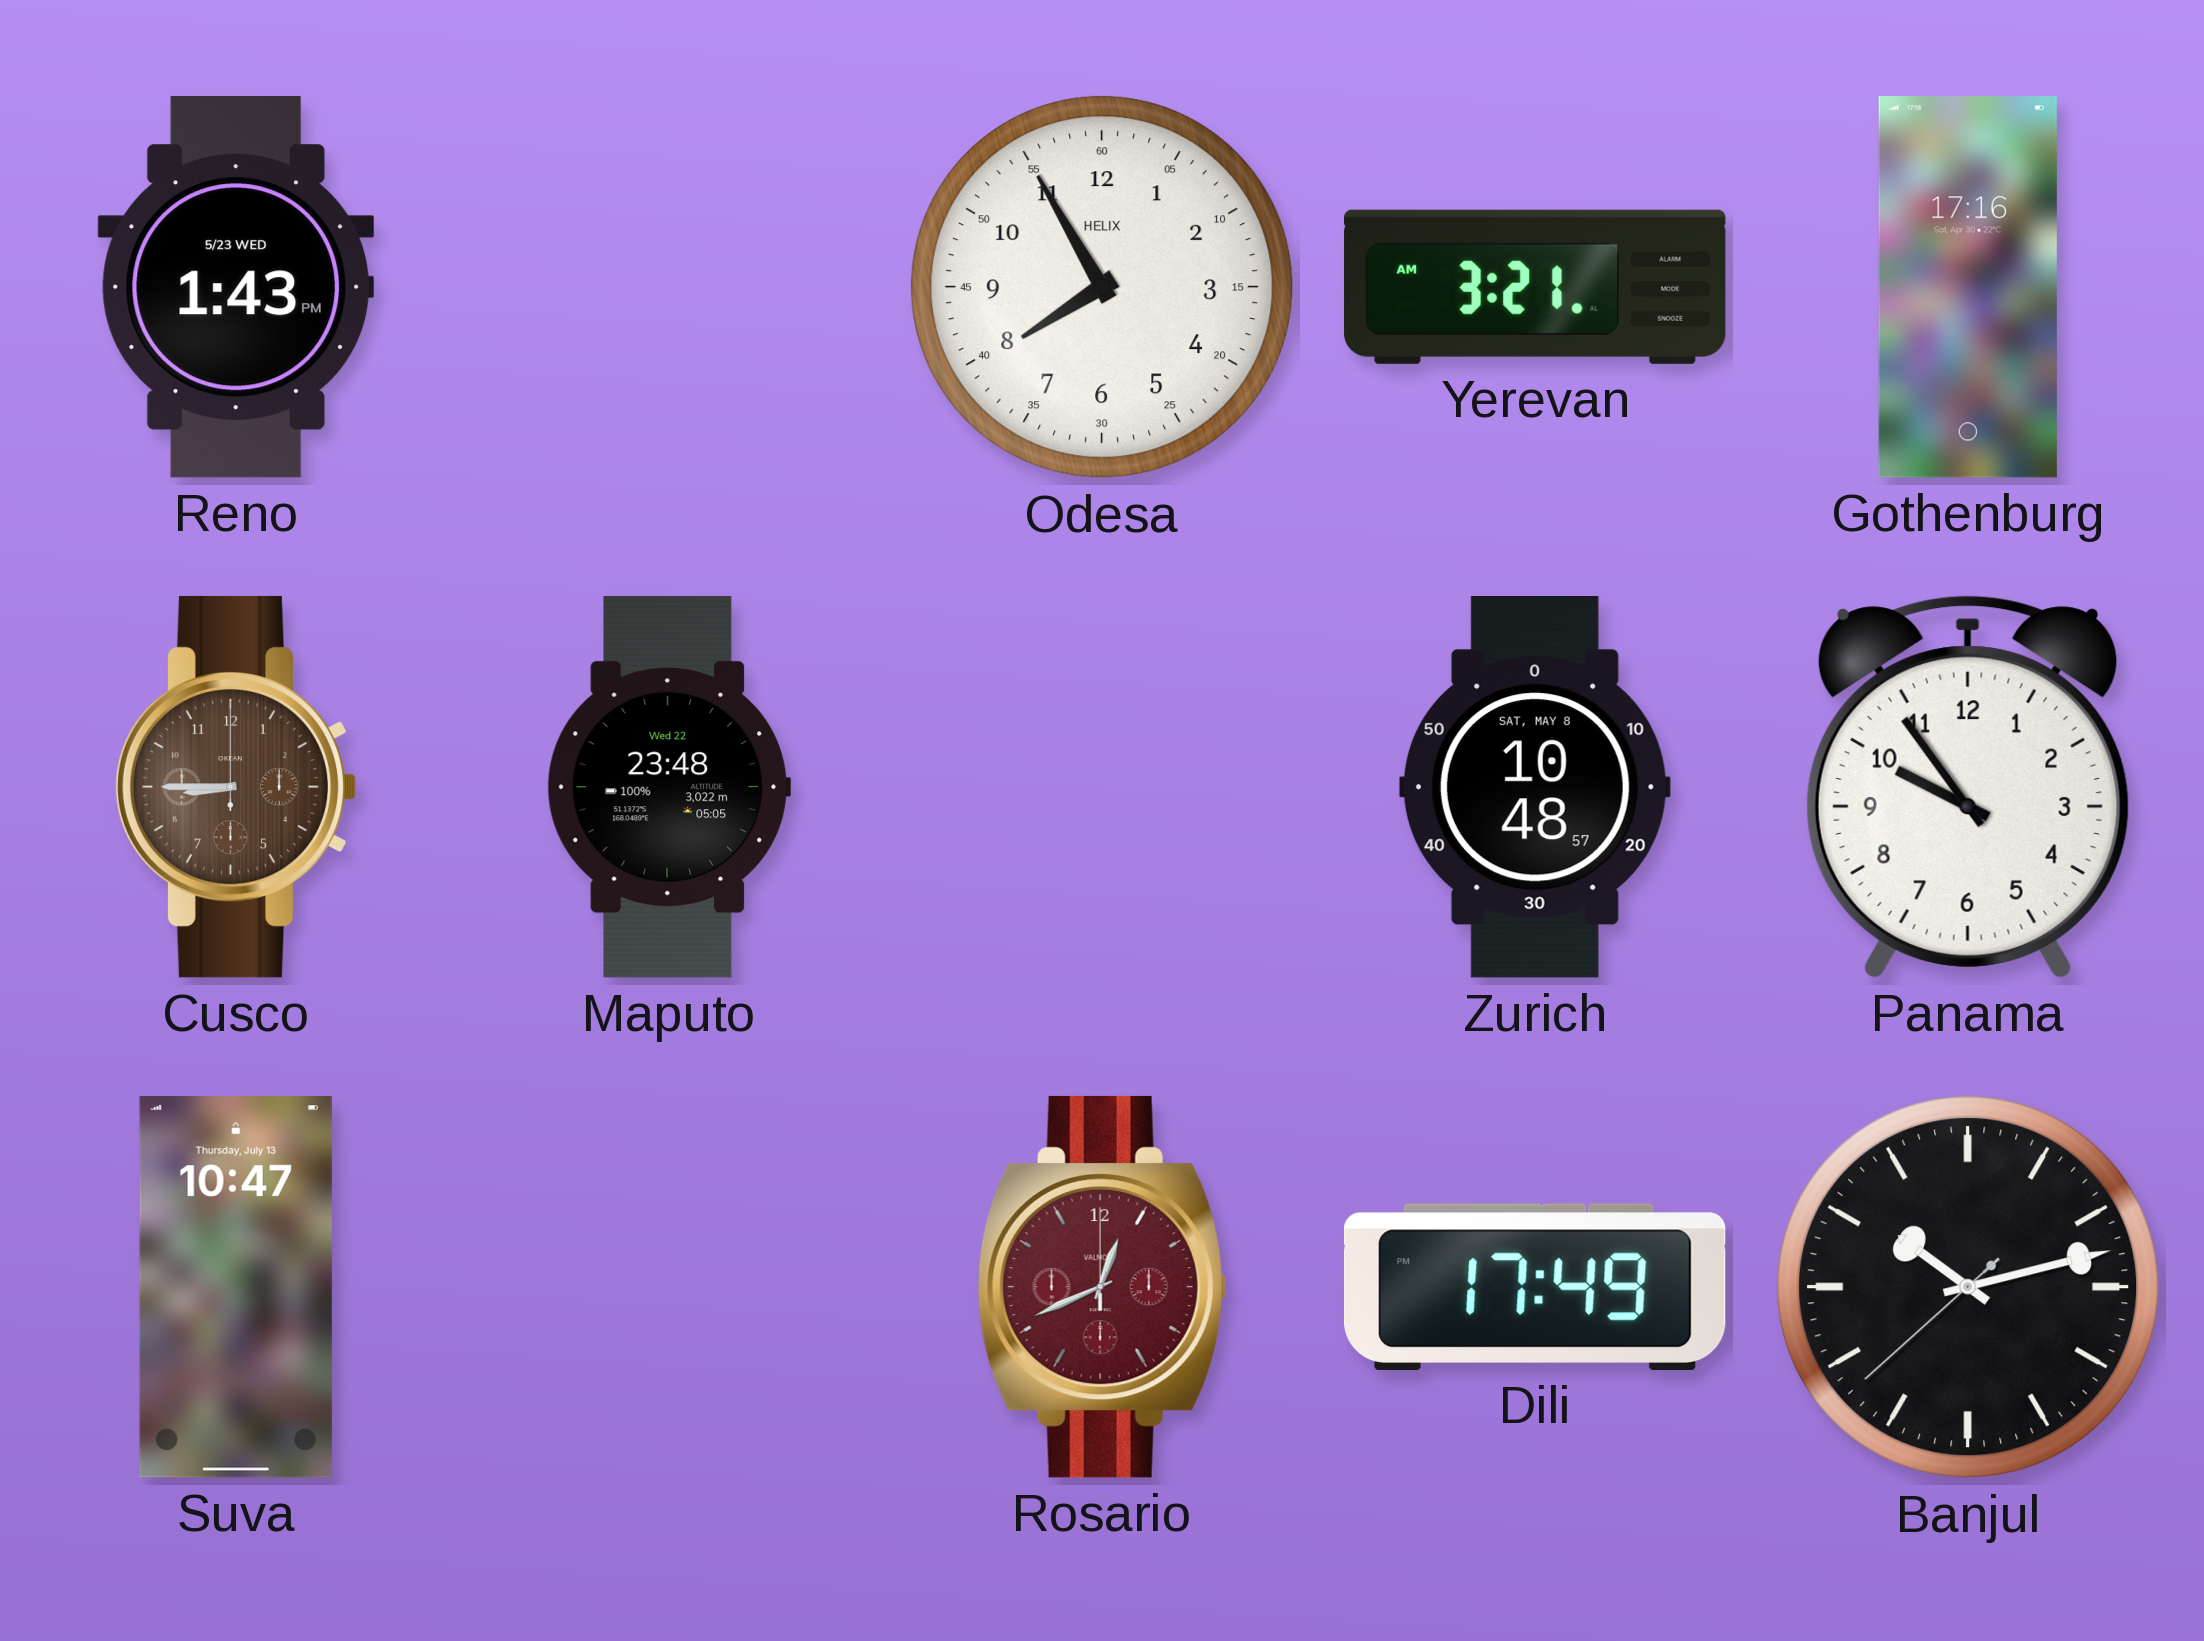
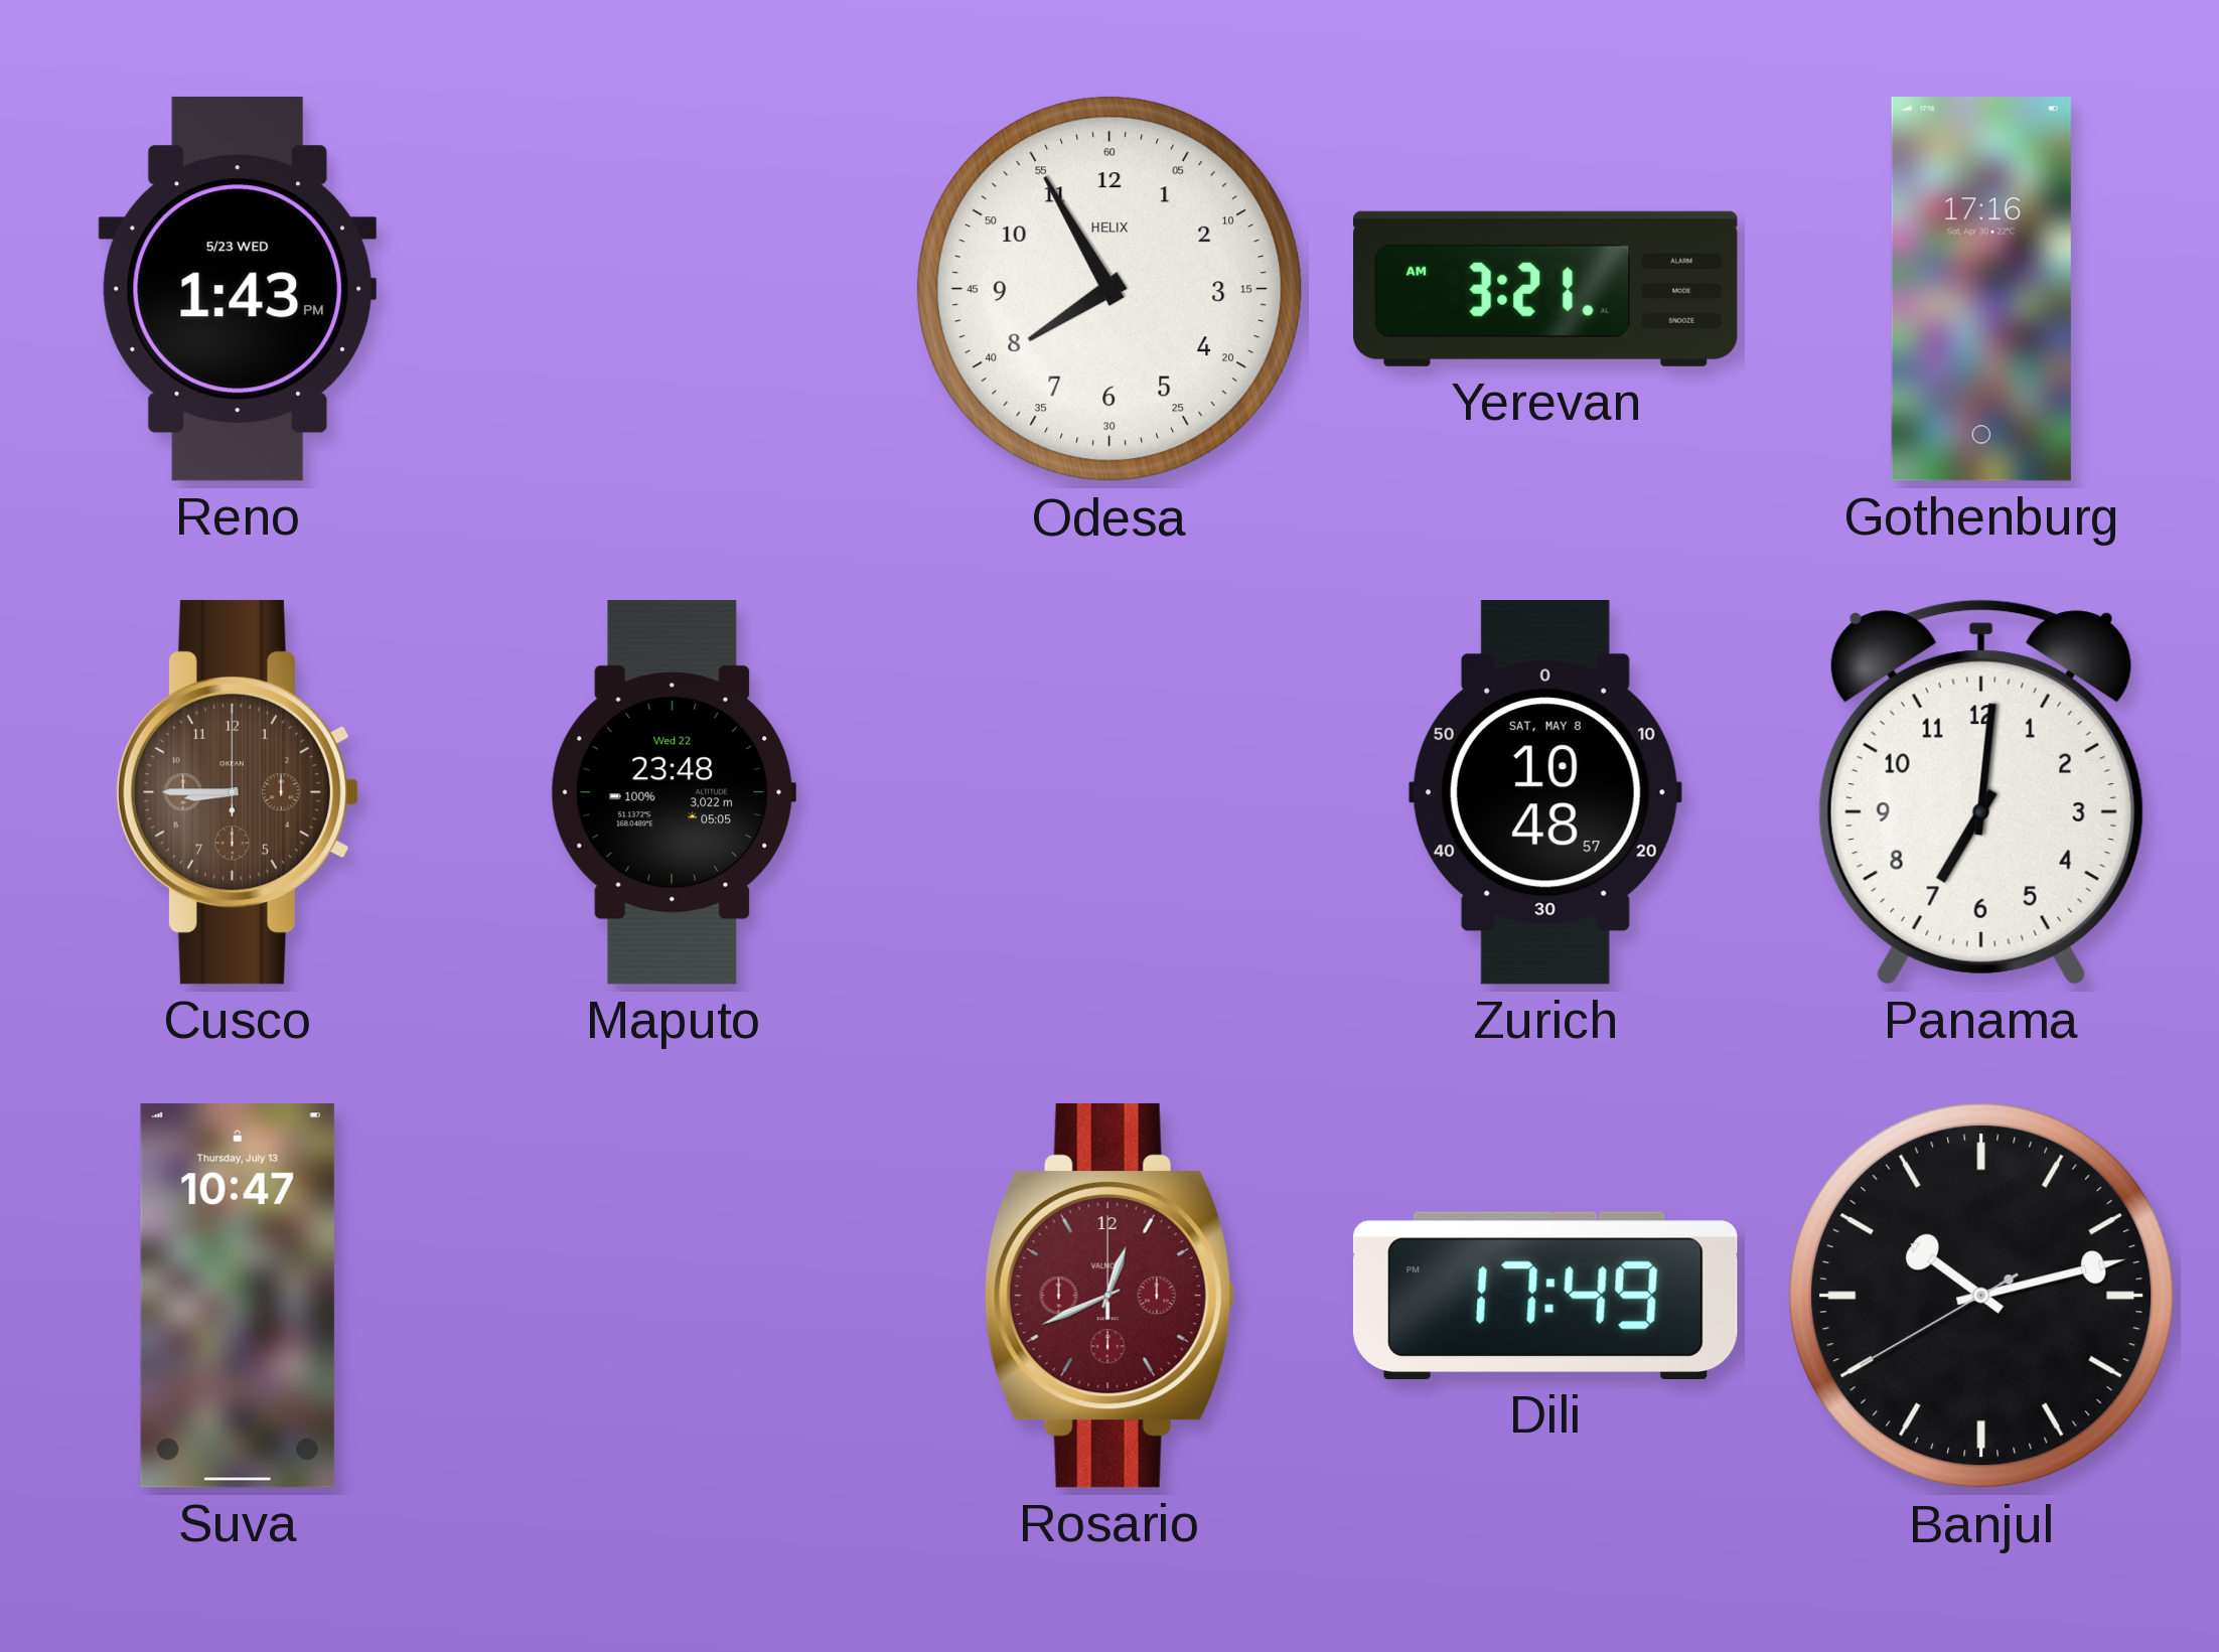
Panama: 9:54 -> 7:01
Banjul: 10:12:38 -> 10:12:40
